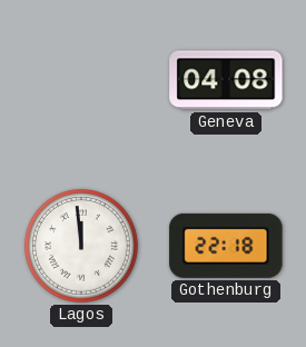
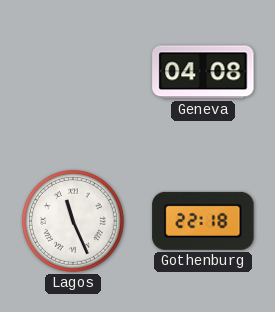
Lagos: 11:59 -> 11:26
